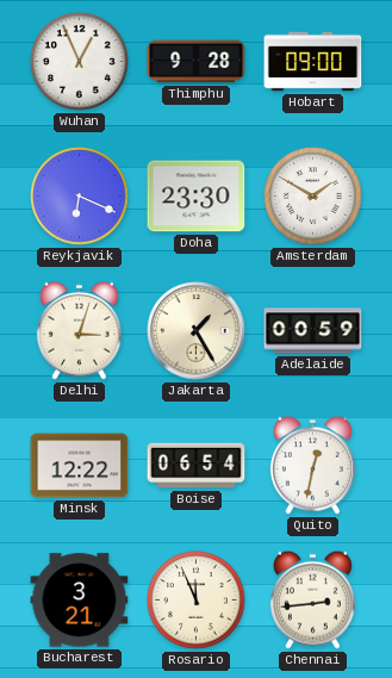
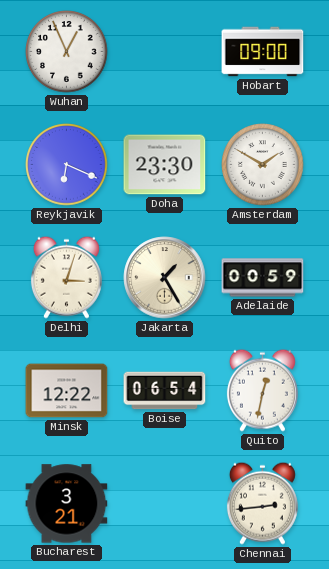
Thimphu: 9:28 -> none
Rosario: 11:56 -> none
